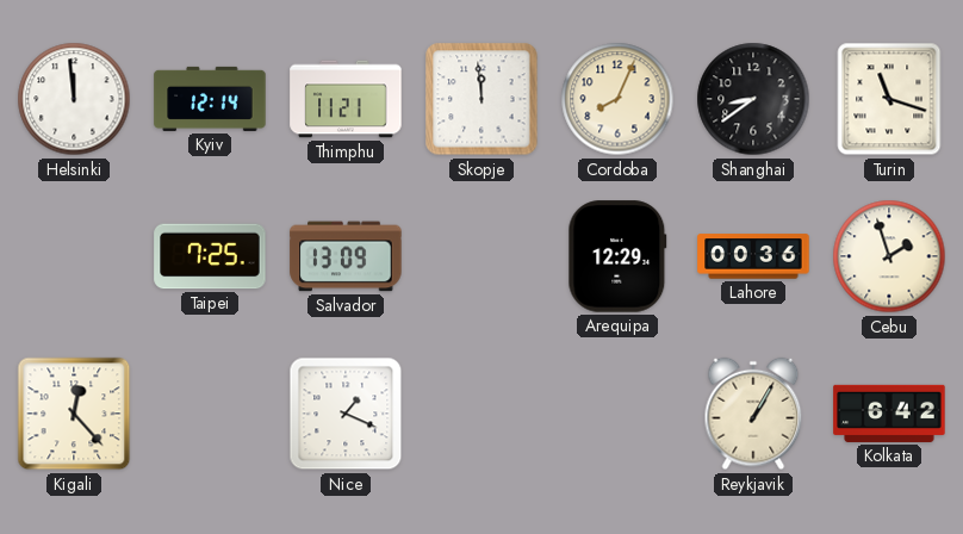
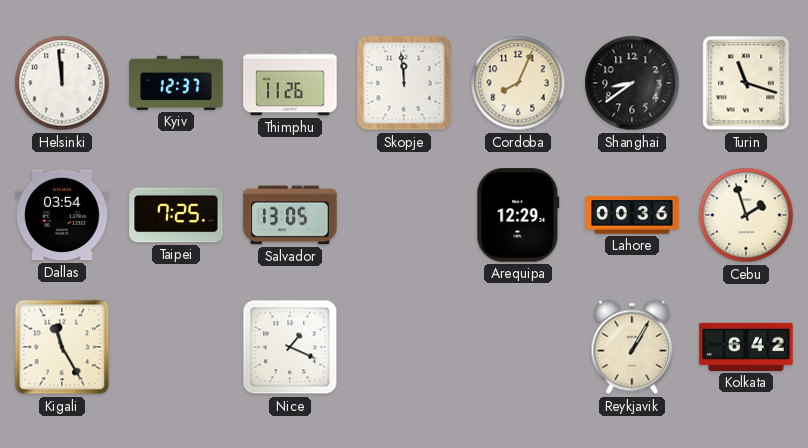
Kyiv: 12:14 -> 12:37
Thimphu: 11:21 -> 11:26
Dallas: none -> 03:54
Salvador: 13:09 -> 13:05
Kigali: 12:23 -> 11:25
